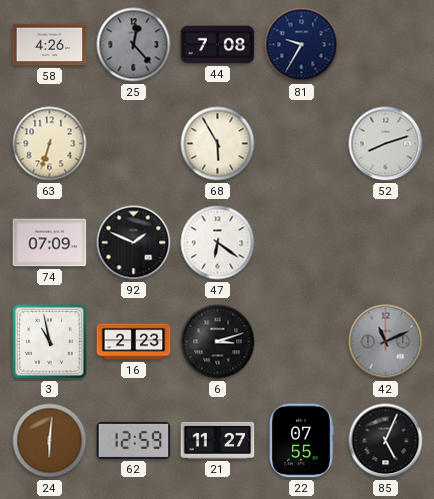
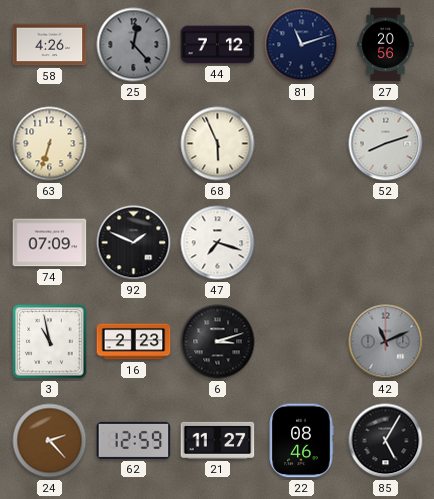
44: 7:08 -> 7:12
81: 9:35 -> 11:12
27: none -> 20:56
68: 5:55 -> 5:56
47: 6:21 -> 7:18
24: 6:01 -> 2:23
22: 07:55 -> 08:46
85: 5:04 -> 5:05
